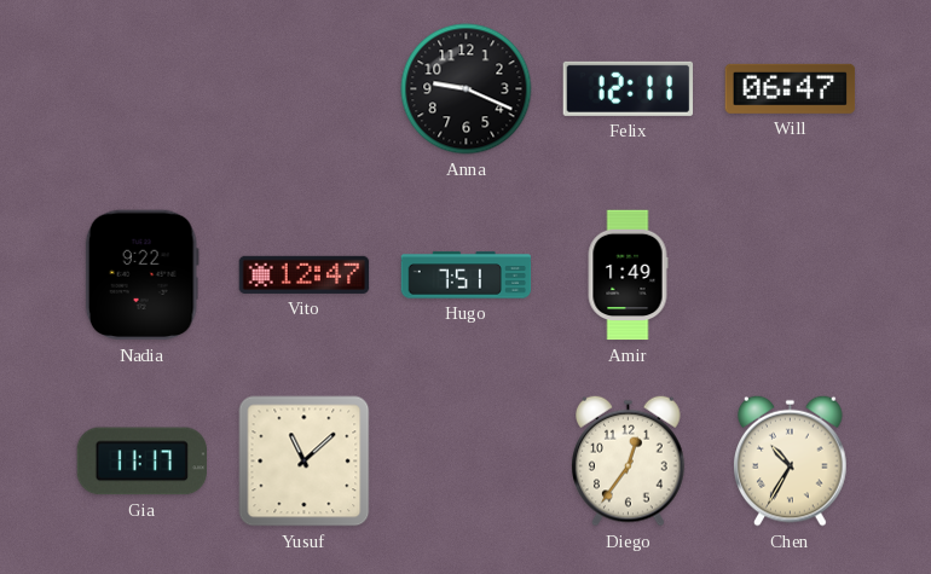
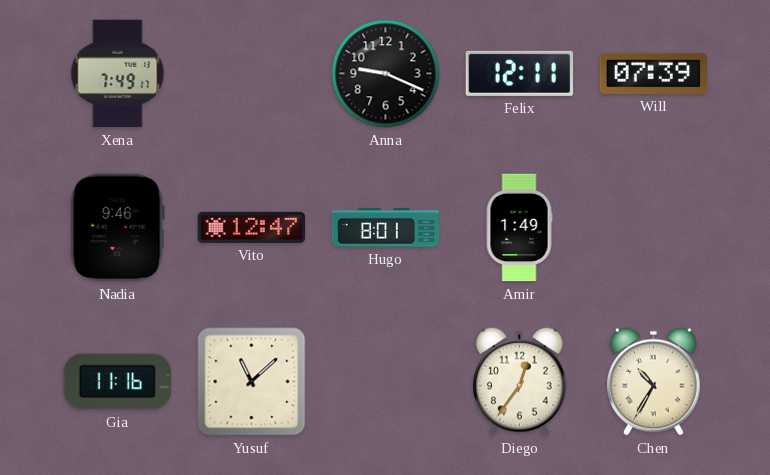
Xena: none -> 7:49
Will: 06:47 -> 07:39
Nadia: 9:22 -> 9:46
Hugo: 7:51 -> 8:01
Gia: 11:17 -> 11:16
